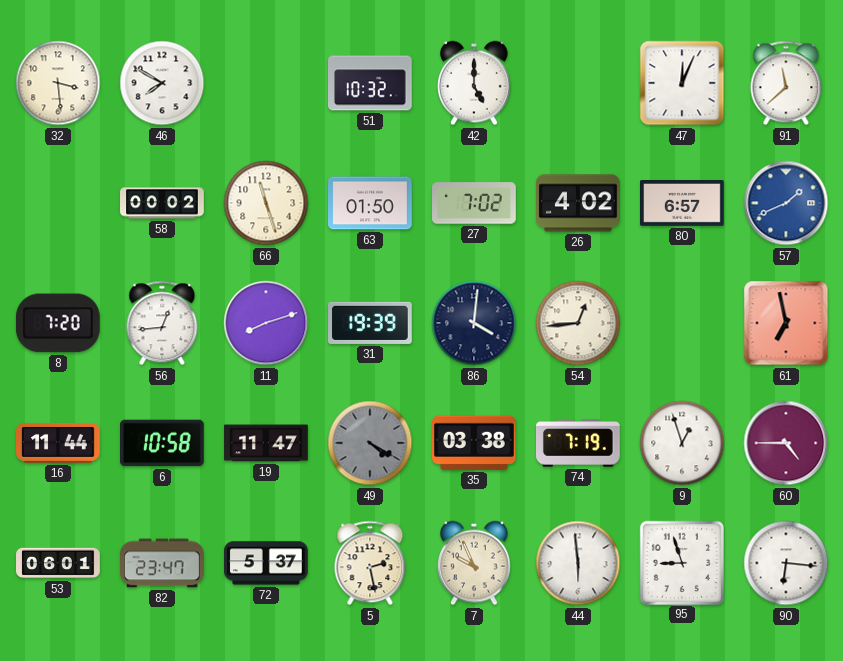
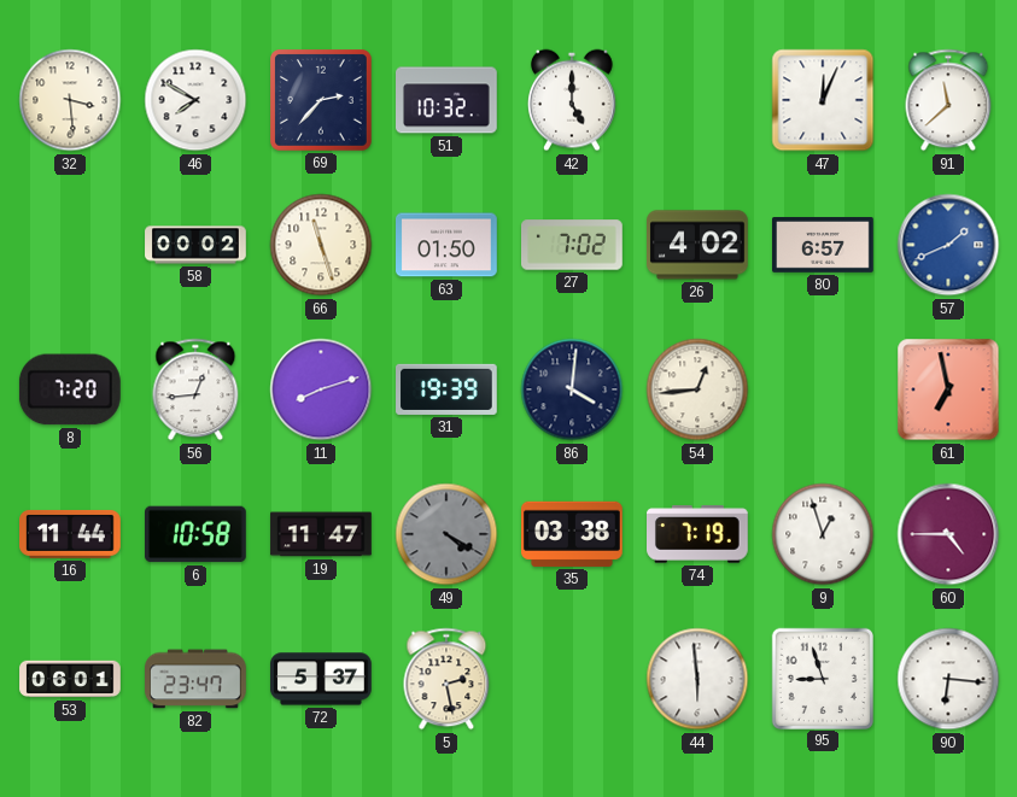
69: none -> 2:37
7: 9:56 -> none
